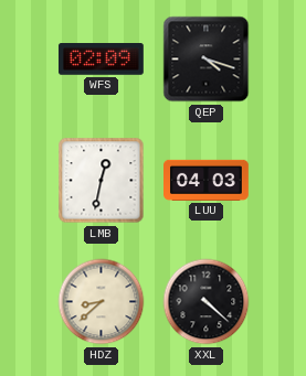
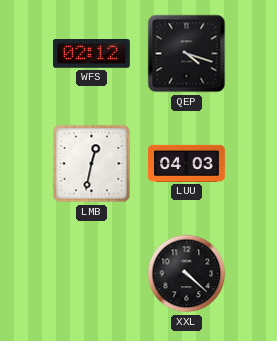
WFS: 02:09 -> 02:12
HDZ: 8:38 -> none
